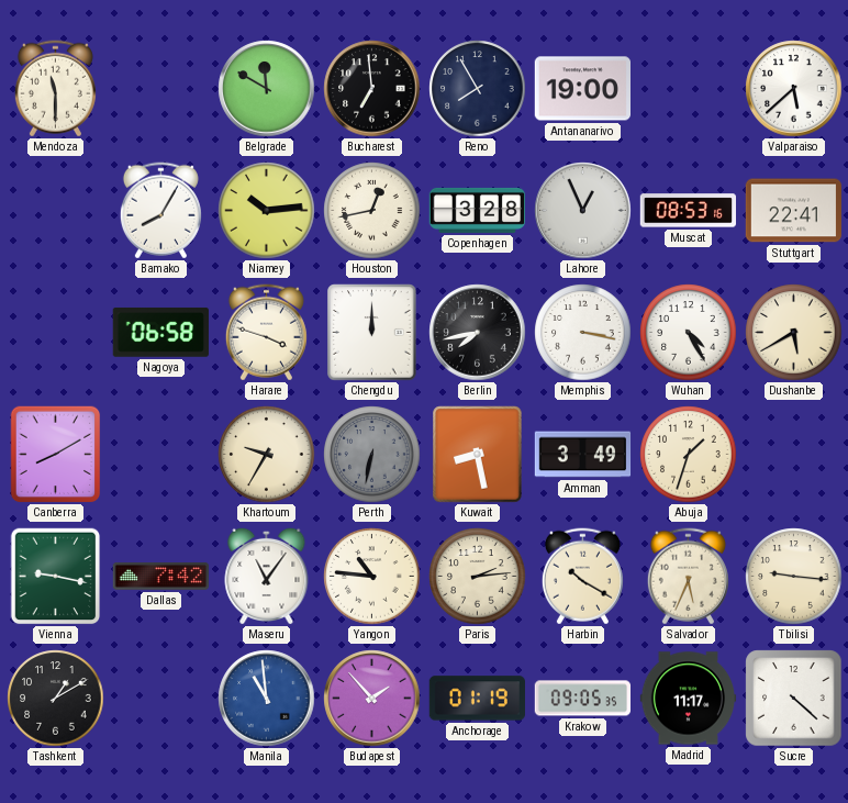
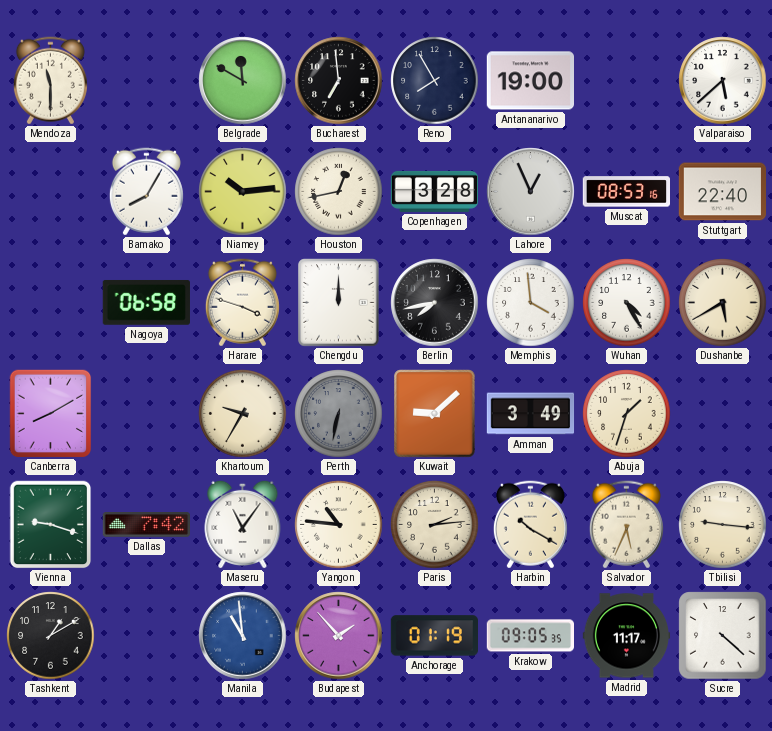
Stuttgart: 22:41 -> 22:40
Memphis: 3:17 -> 3:59
Kuwait: 8:28 -> 9:08
Vienna: 9:17 -> 9:18
